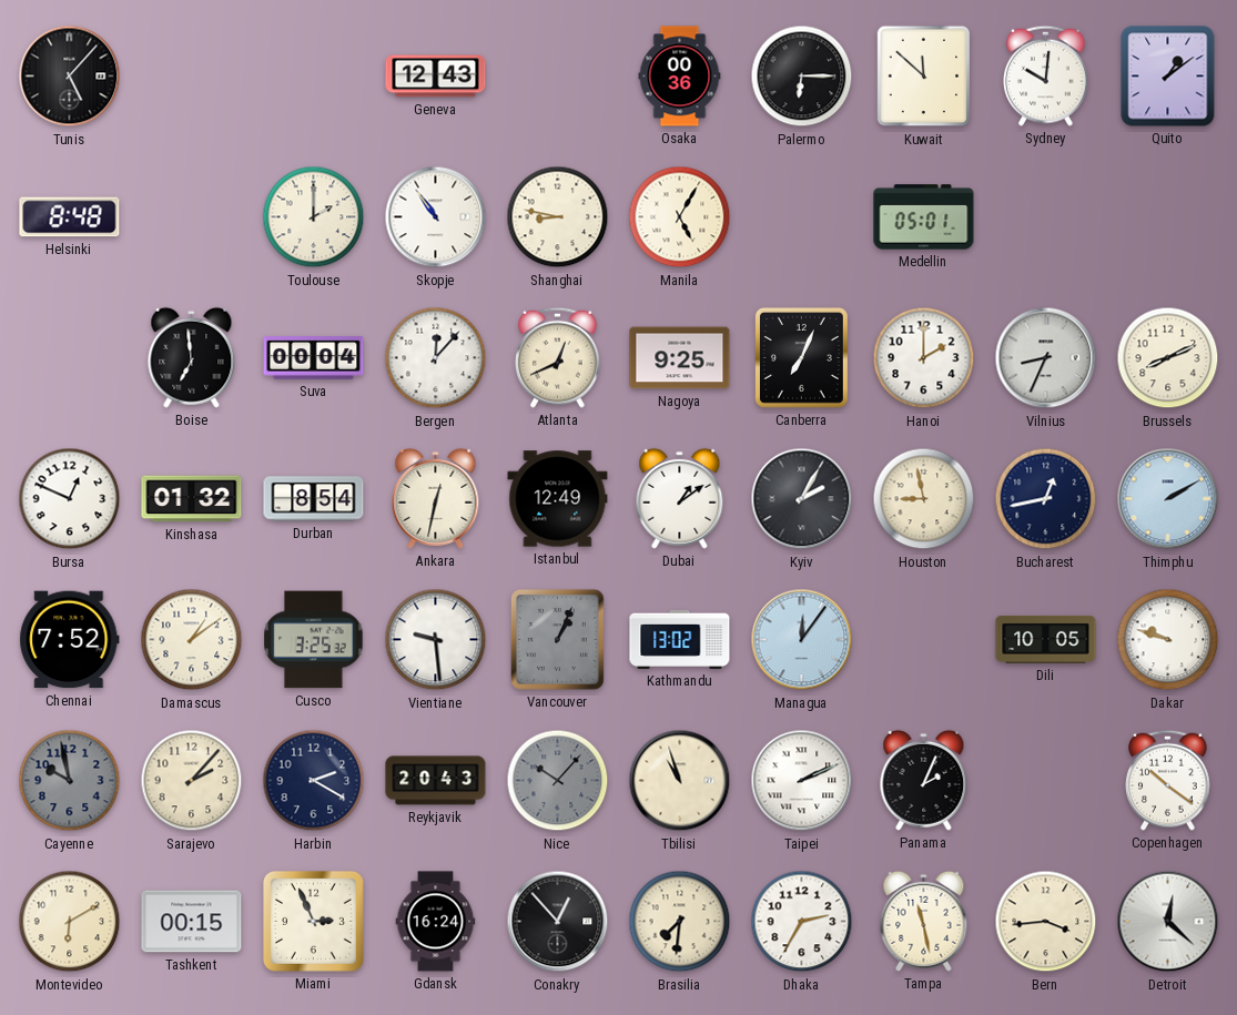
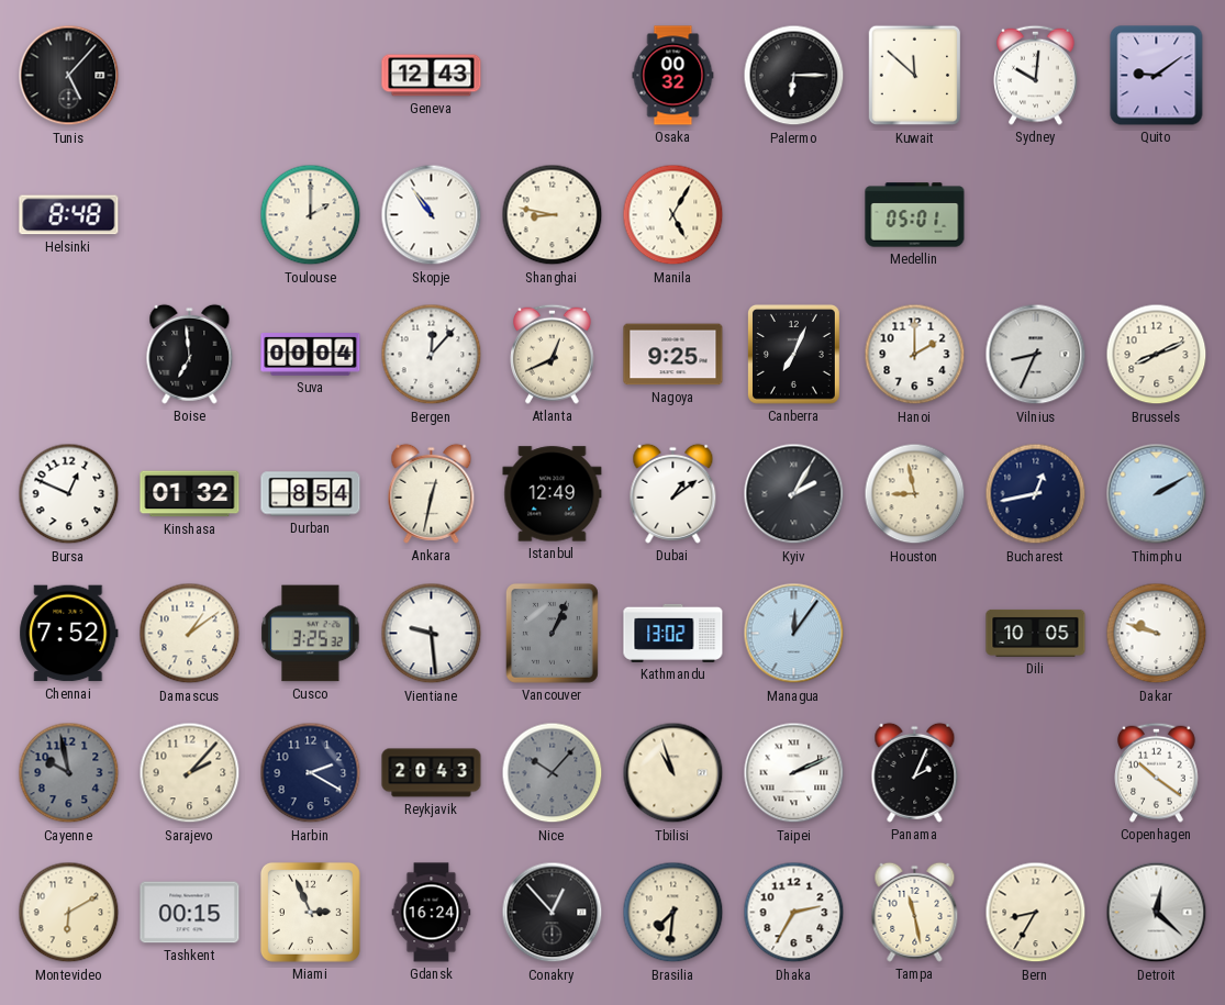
Osaka: 00:36 -> 00:32
Quito: 1:09 -> 9:09
Bern: 3:44 -> 8:35
